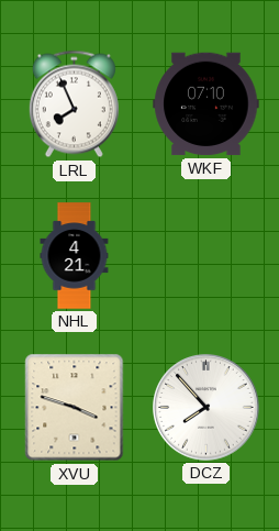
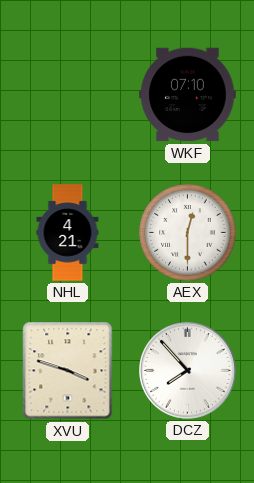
LRL: 7:56 -> none
AEX: none -> 12:30
